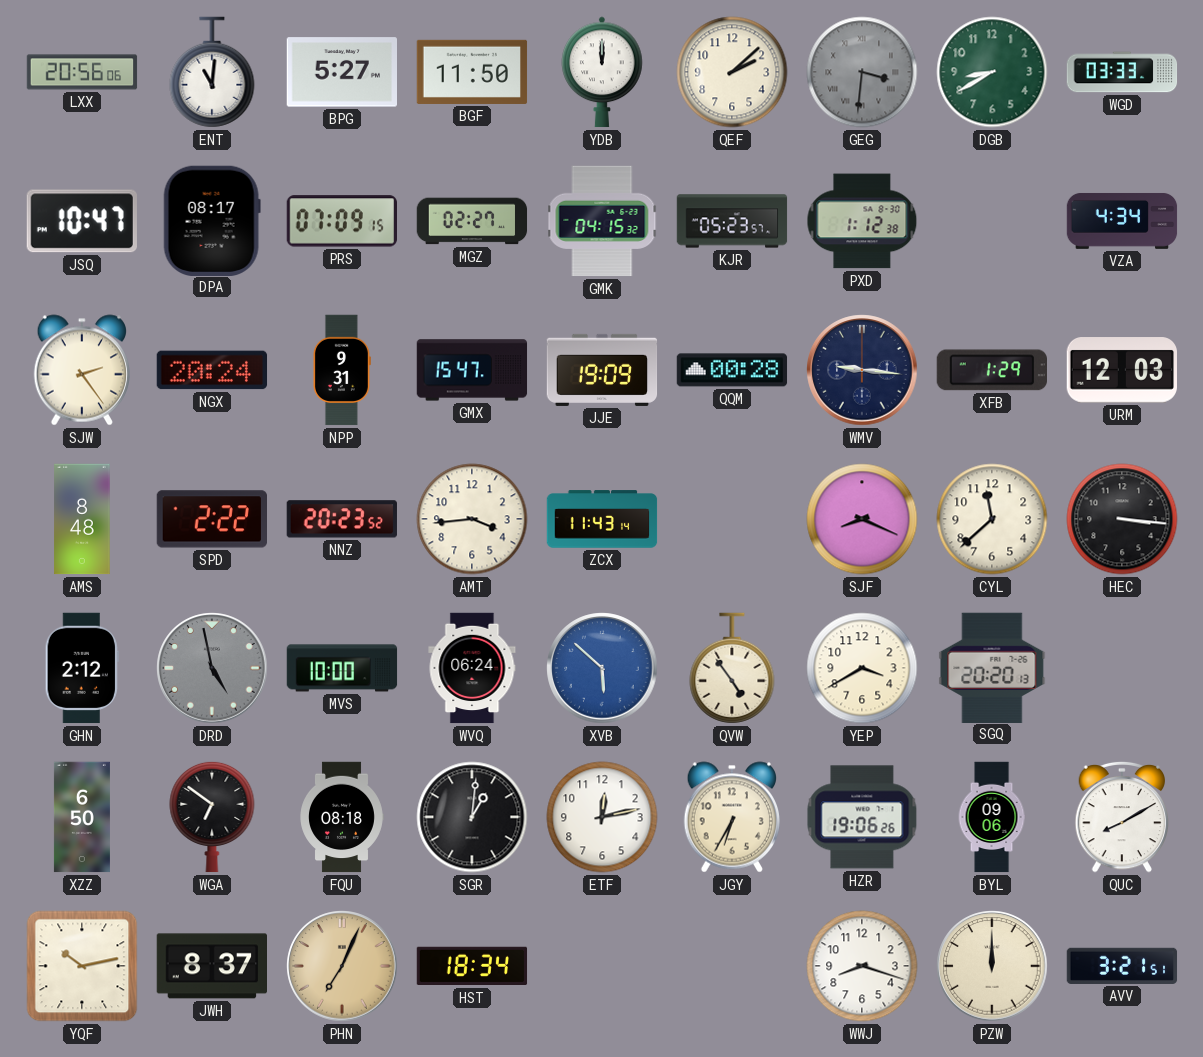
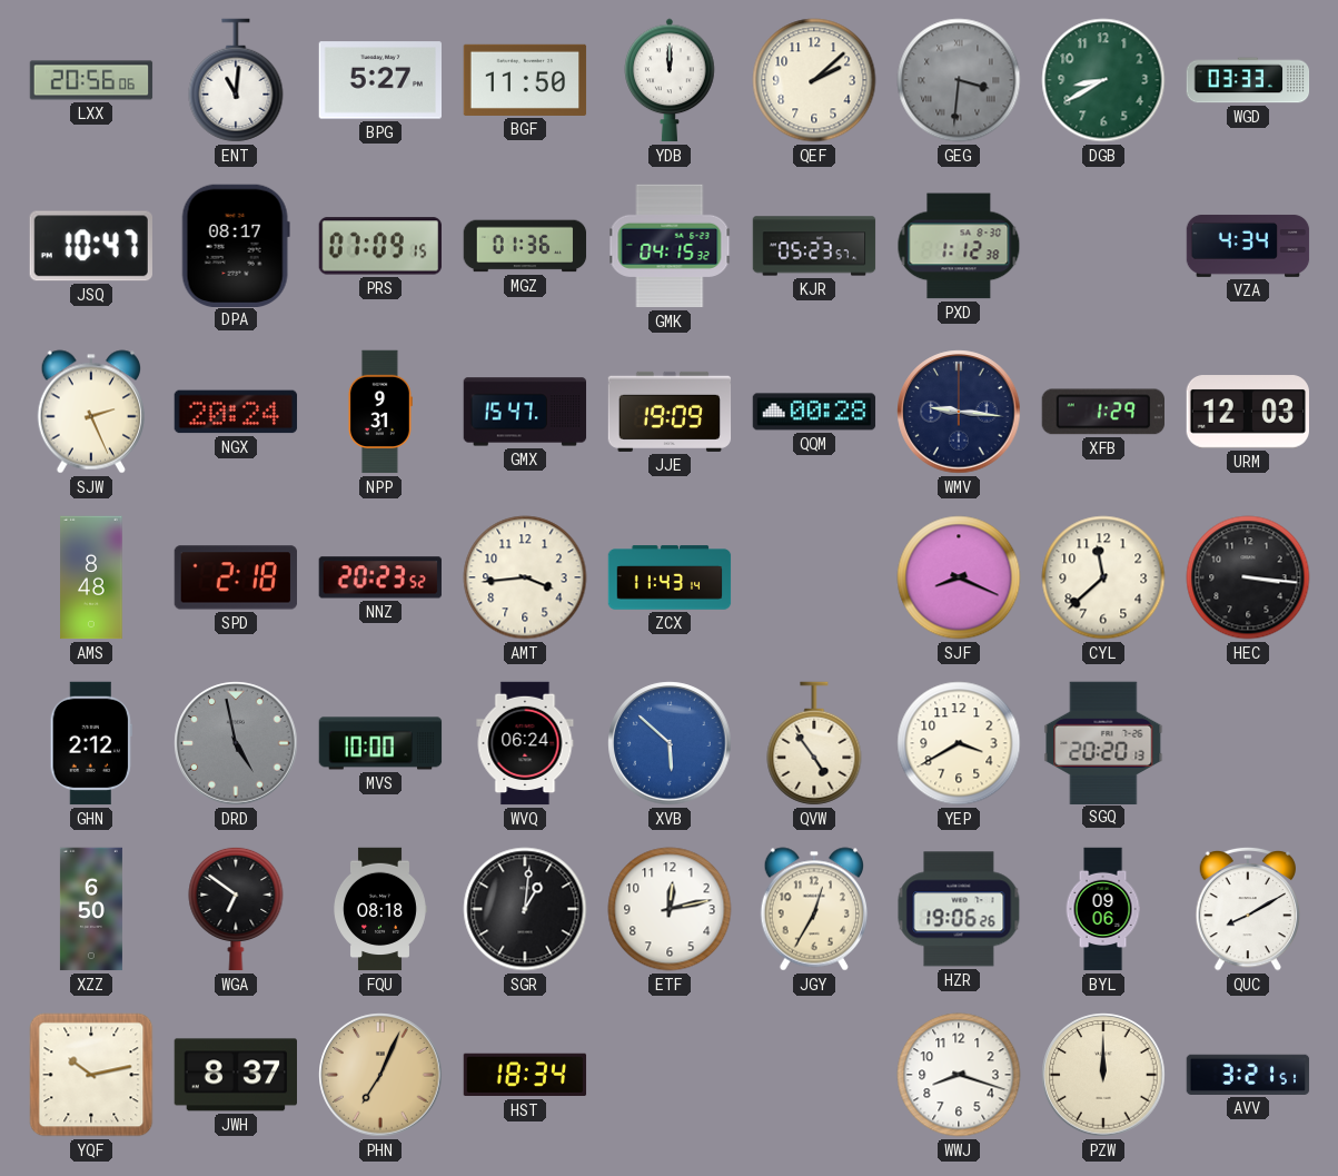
MGZ: 02:27 -> 01:36
SJW: 2:24 -> 2:26
SPD: 2:22 -> 2:18
JGY: 6:35 -> 12:35
